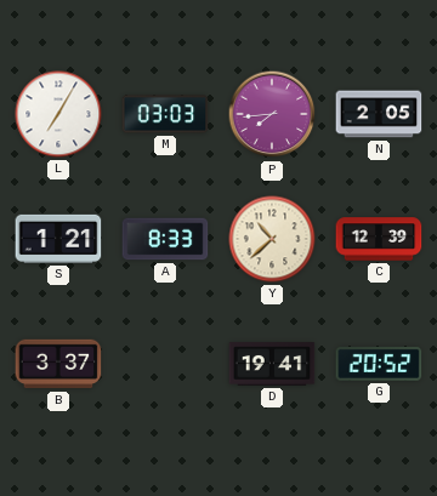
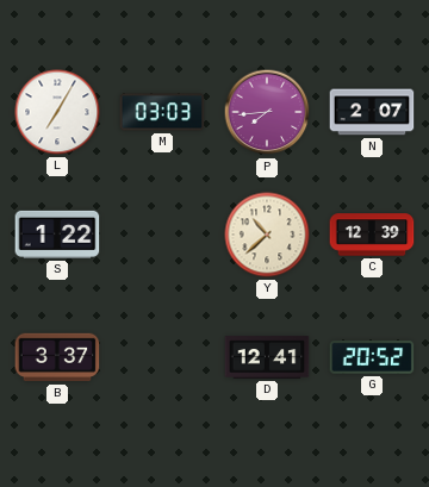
N: 2:05 -> 2:07
S: 1:21 -> 1:22
A: 8:33 -> none
D: 19:41 -> 12:41
